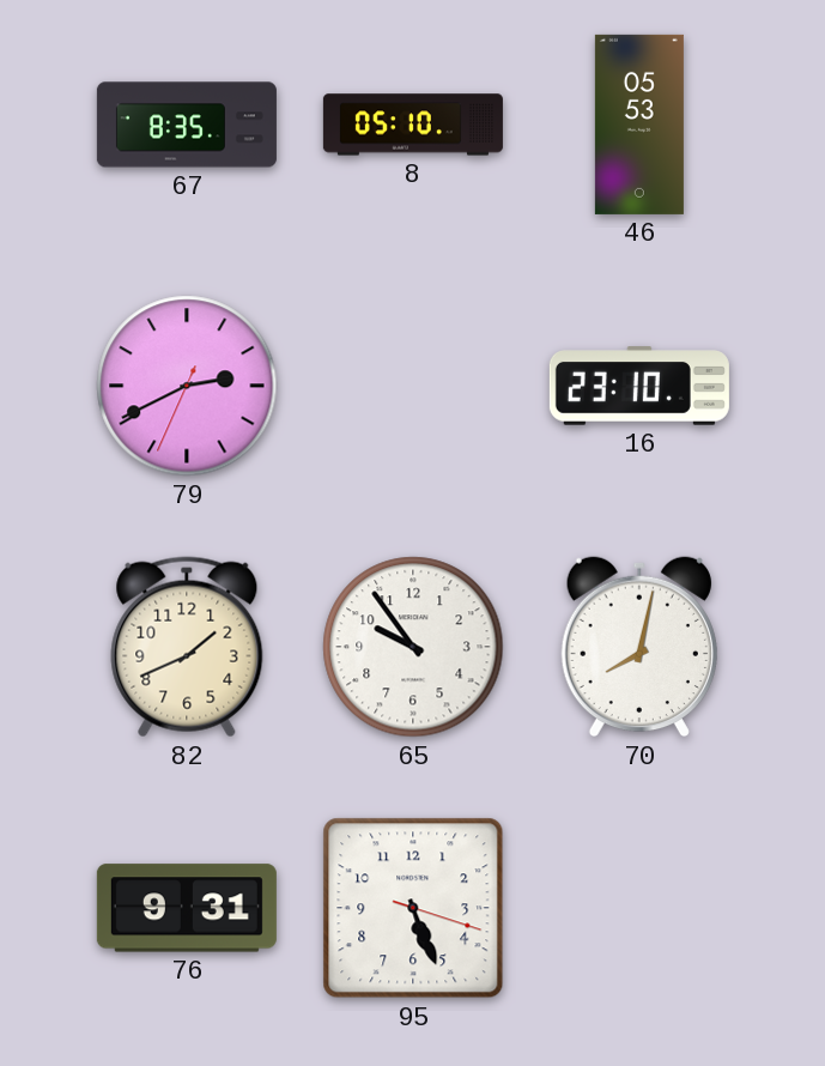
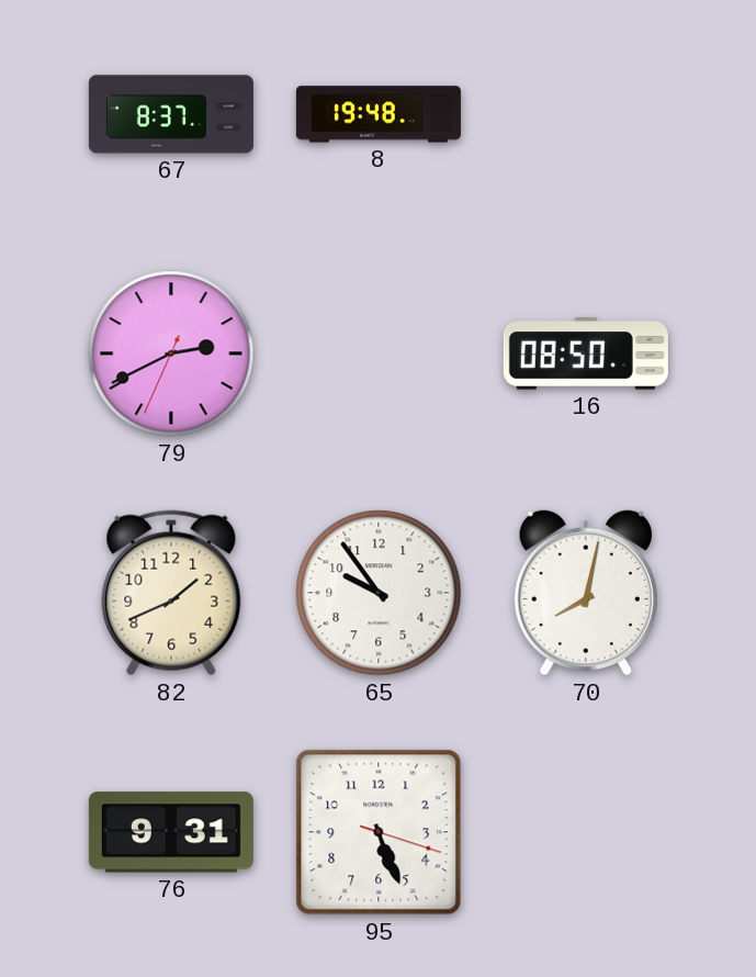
67: 8:35 -> 8:37
8: 05:10 -> 19:48
46: 05:53 -> none
16: 23:10 -> 08:50
